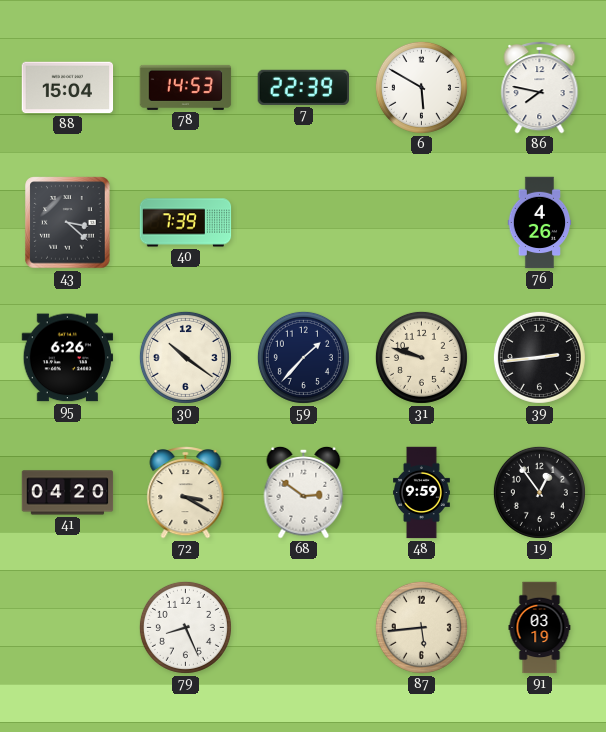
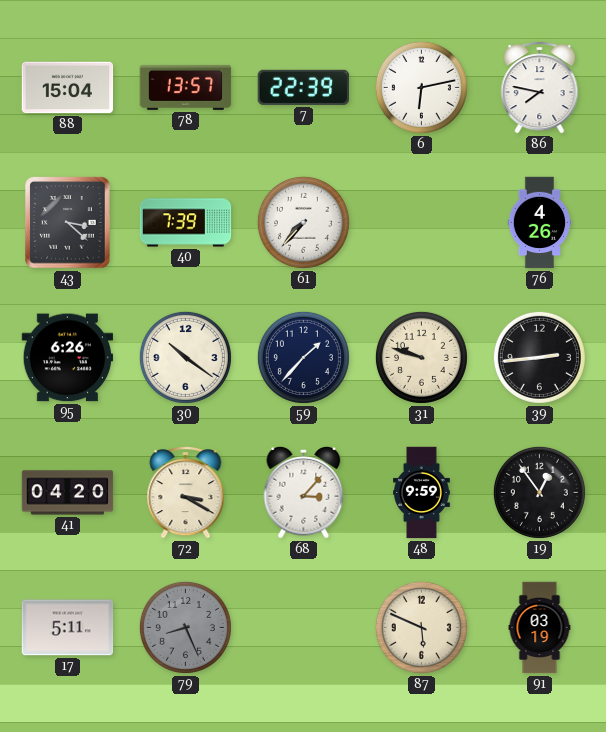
78: 14:53 -> 13:57
6: 5:50 -> 6:13
61: none -> 7:37
68: 2:51 -> 3:07
17: none -> 5:11
79 dial: white -> grey
87: 5:44 -> 5:49
